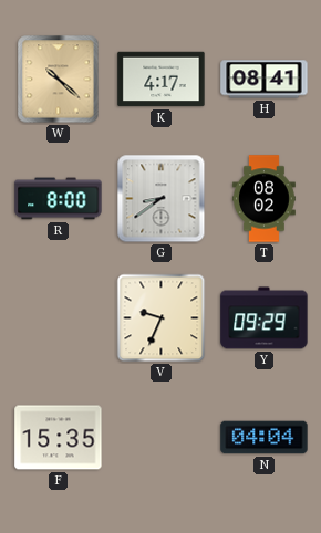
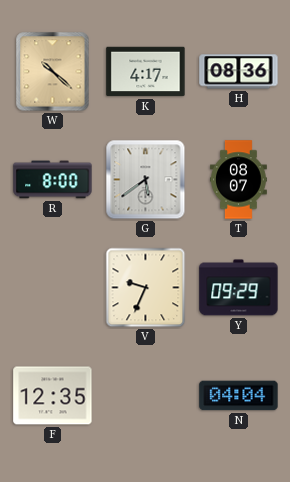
H: 08:41 -> 08:36
G: 8:39 -> 5:39
T: 08:02 -> 08:07
F: 15:35 -> 12:35
